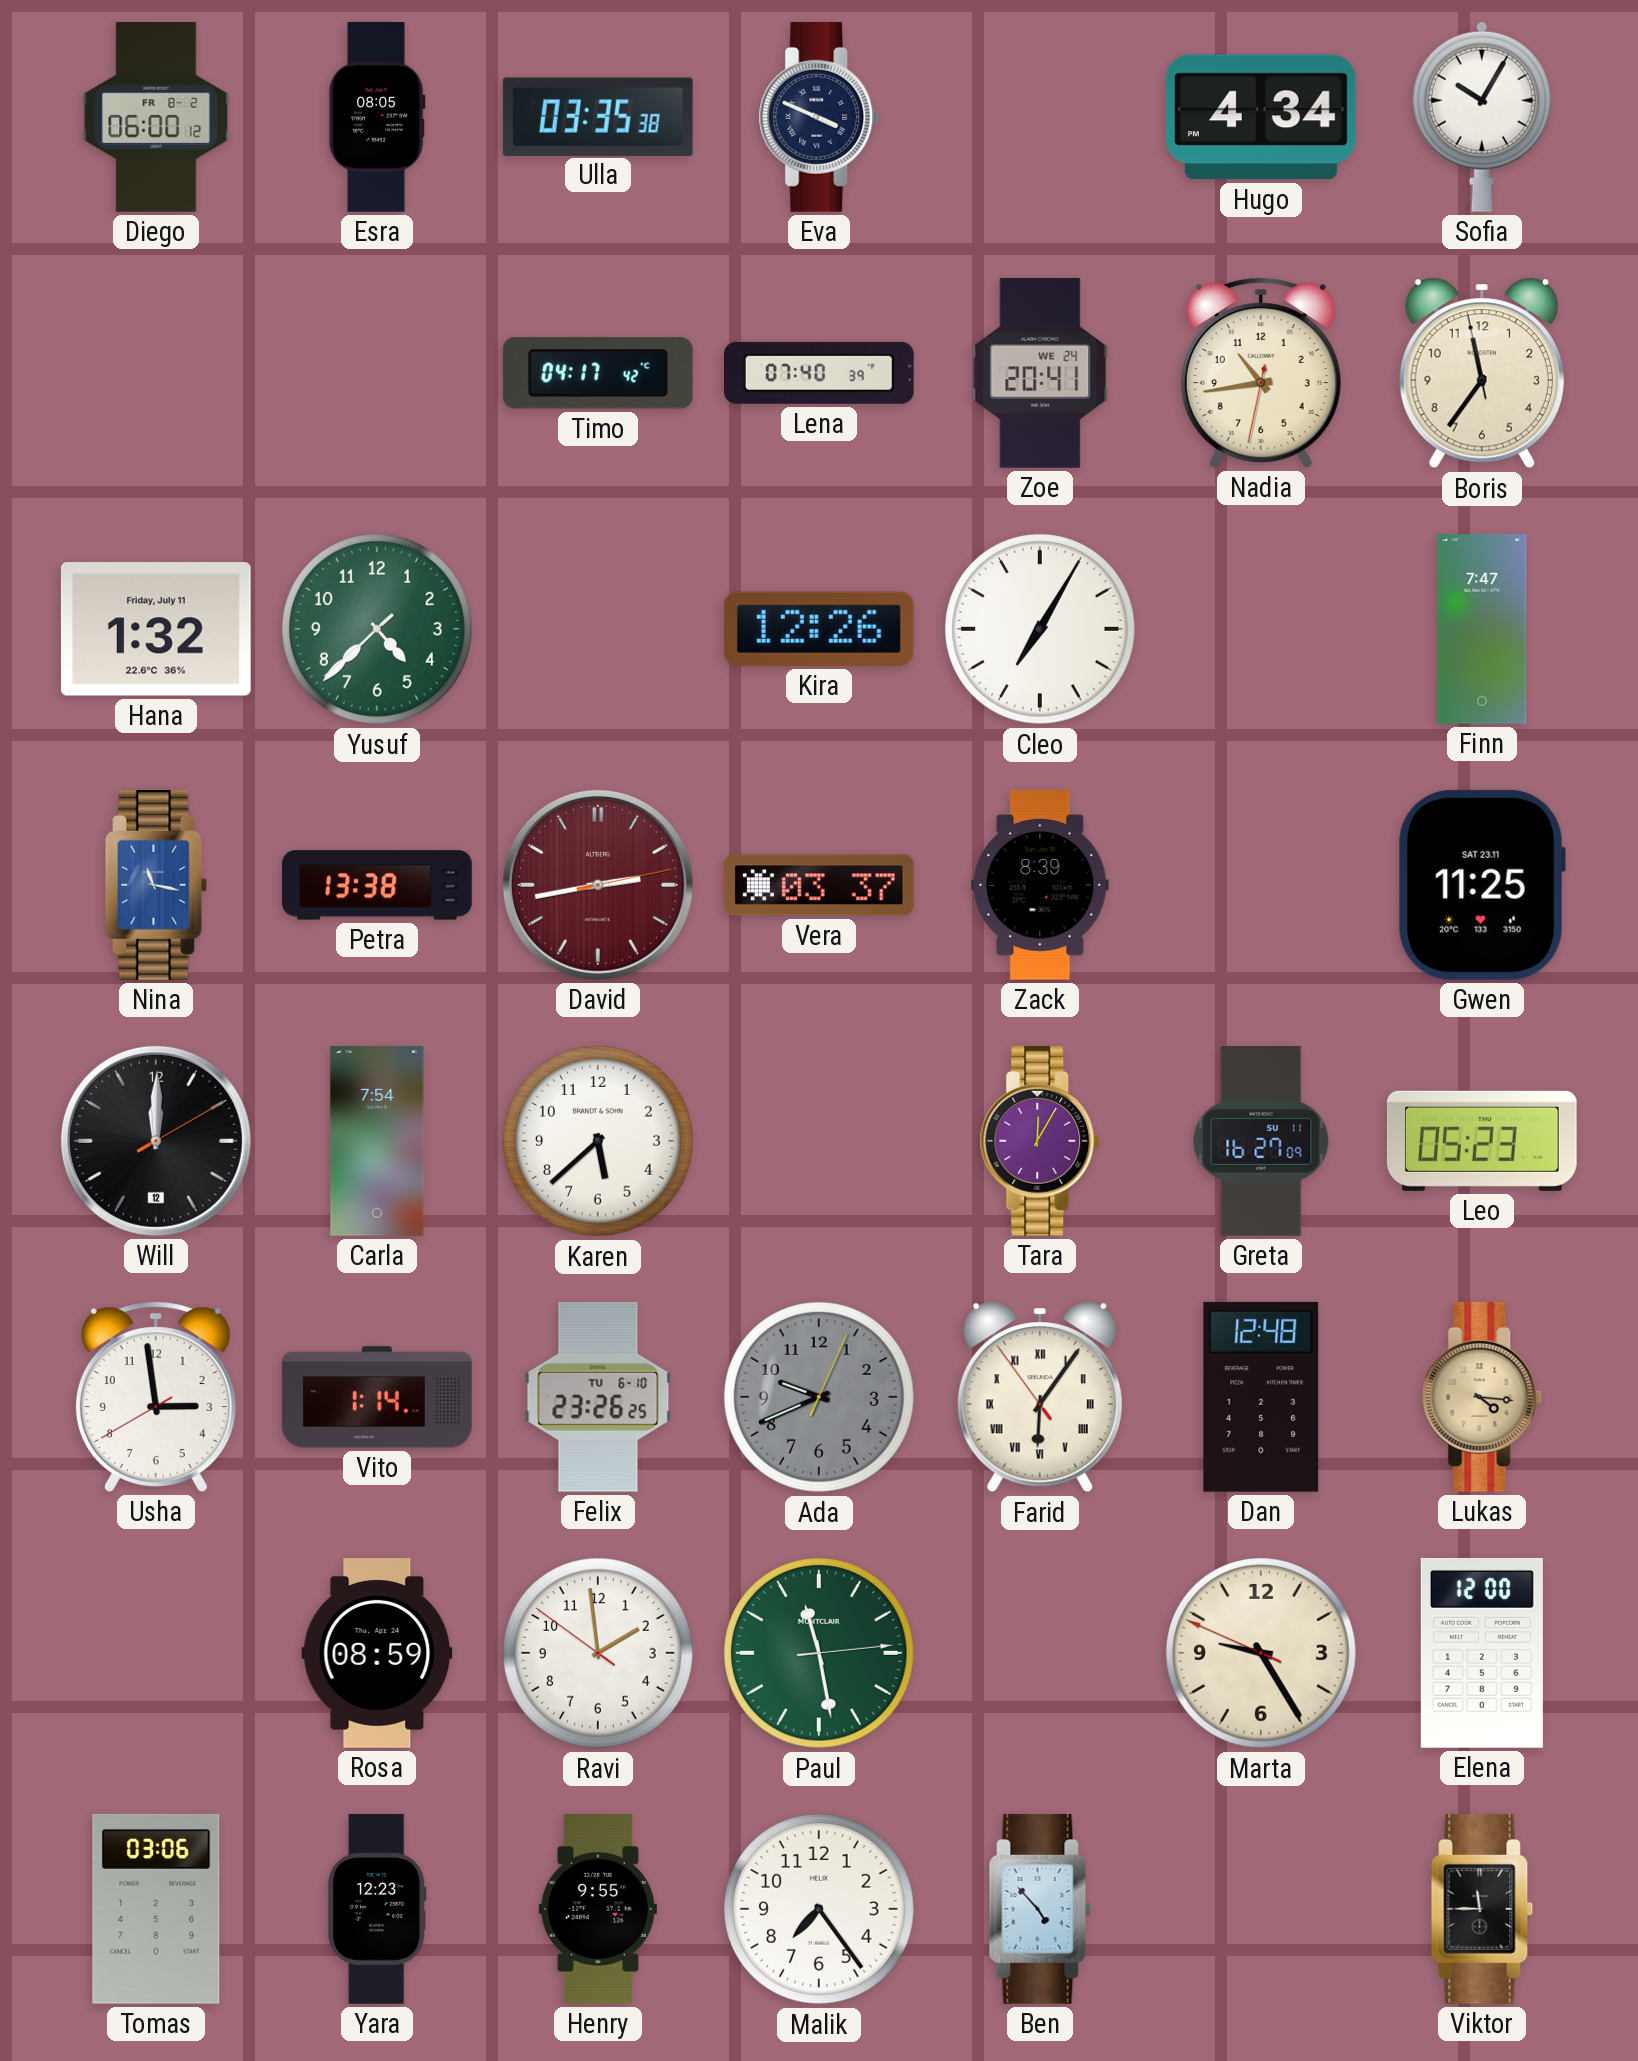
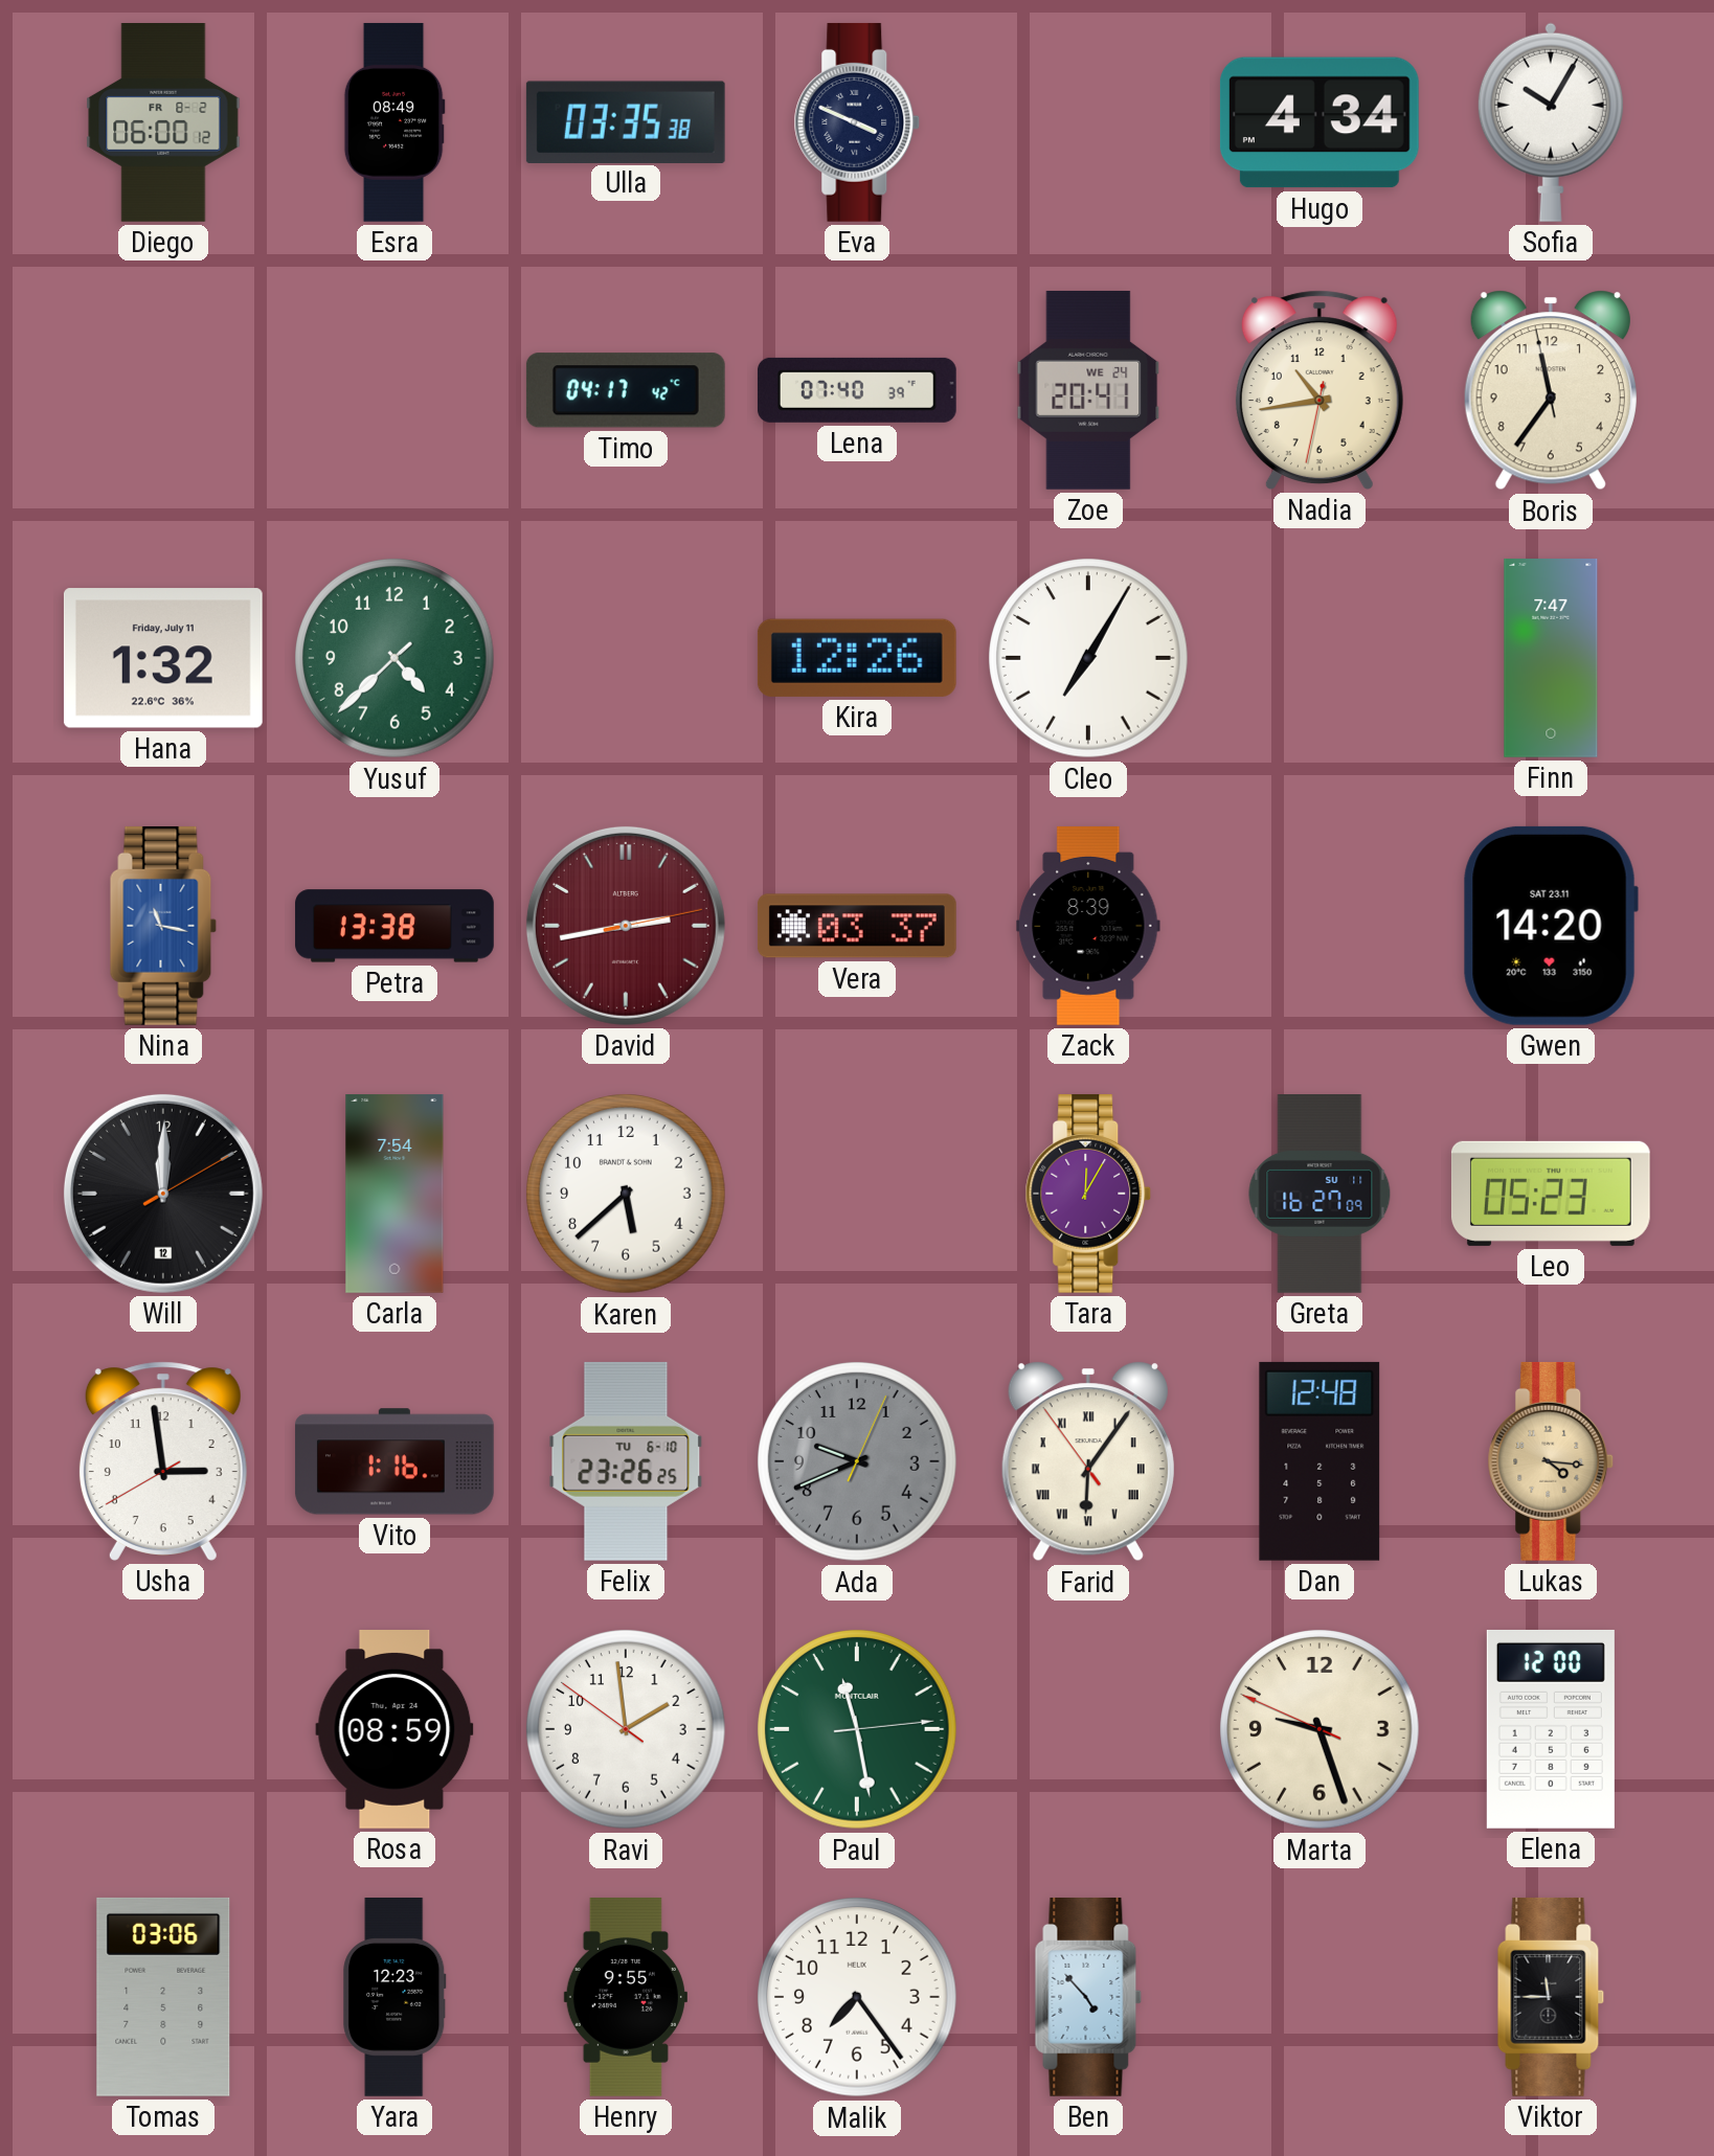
Esra: 08:05 -> 08:49
Gwen: 11:25 -> 14:20
Vito: 1:14 -> 1:16
Marta: 9:24 -> 9:26
